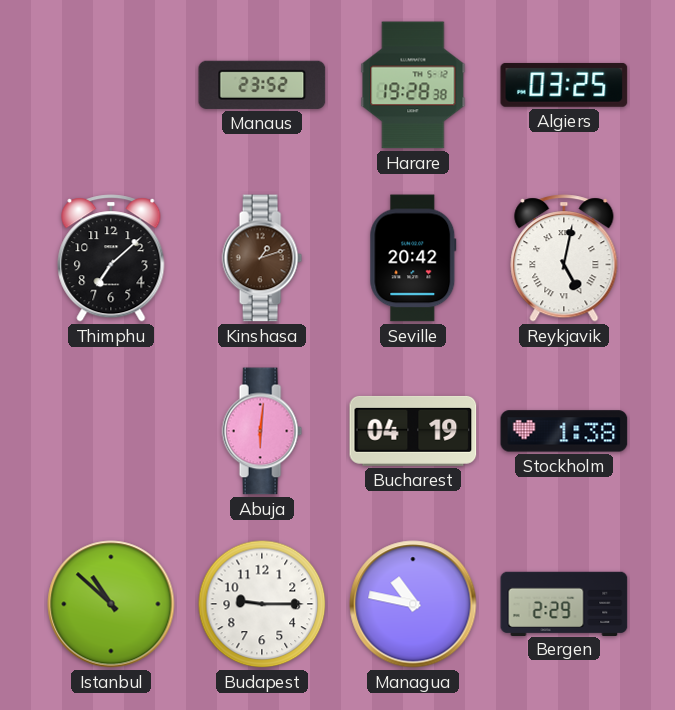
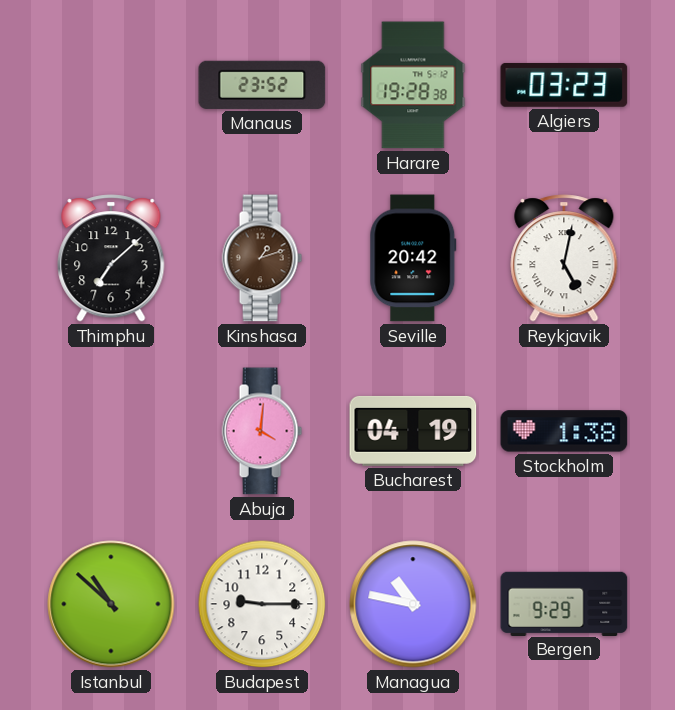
Algiers: 03:25 -> 03:23
Abuja: 6:01 -> 4:01
Bergen: 2:29 -> 9:29
